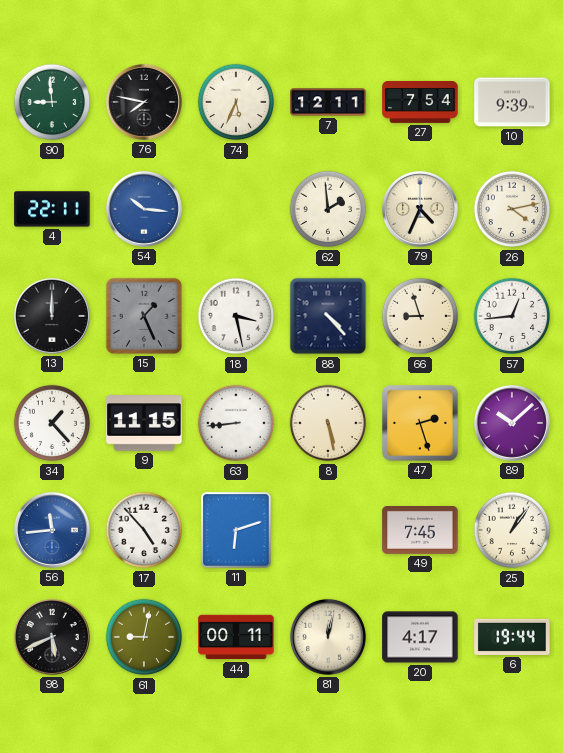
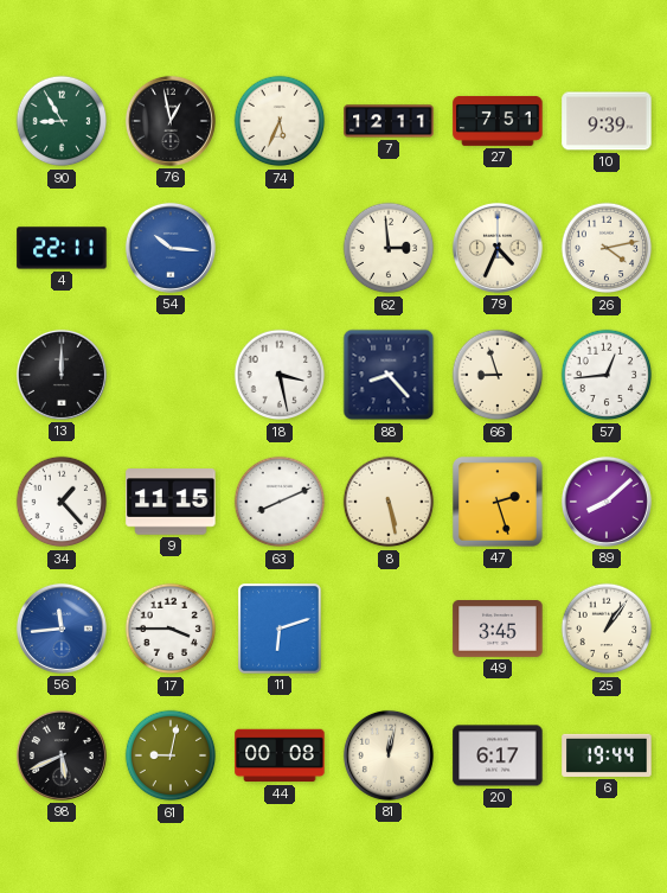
90: 8:59 -> 8:55
76: 7:47 -> 12:58
27: 7:54 -> 7:51
62: 1:59 -> 2:59
15: 1:26 -> none
88: 4:23 -> 8:23
63: 8:44 -> 8:11
89: 10:08 -> 8:08
17: 4:53 -> 3:45
49: 7:45 -> 3:45
44: 00:11 -> 00:08
20: 4:17 -> 6:17
